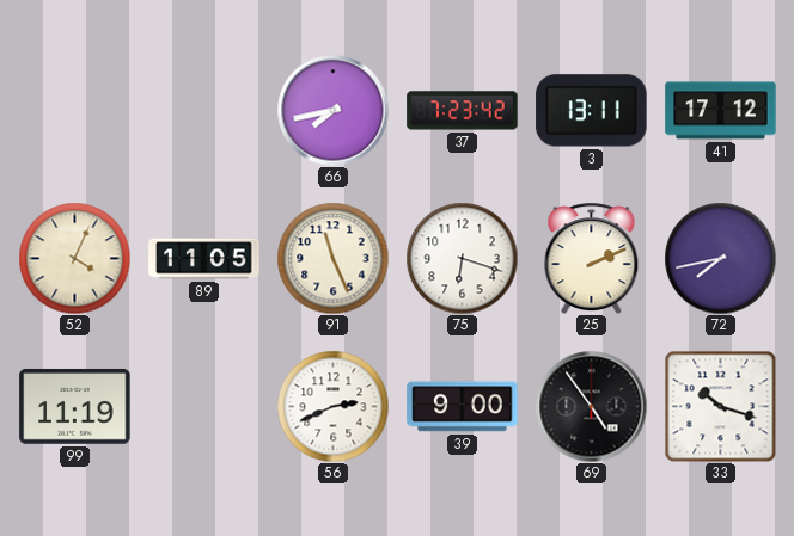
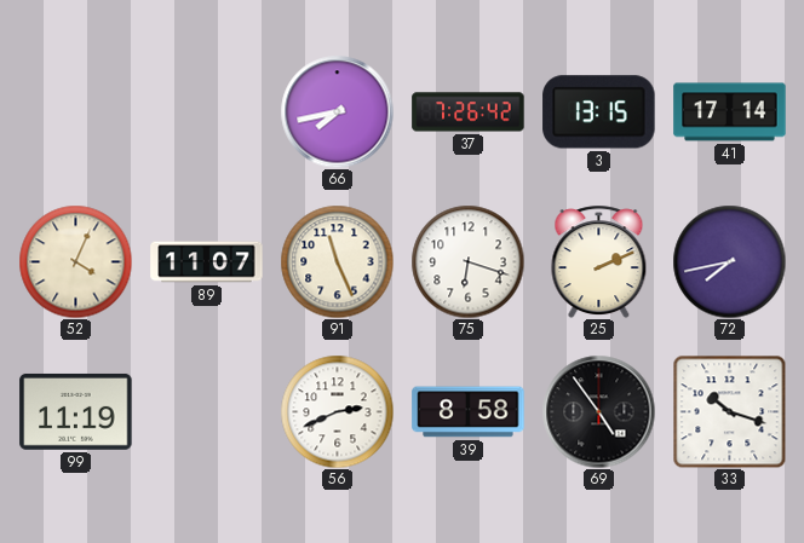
37: 7:23 -> 7:26
3: 13:11 -> 13:15
41: 17:12 -> 17:14
89: 11:05 -> 11:07
39: 9:00 -> 8:58
